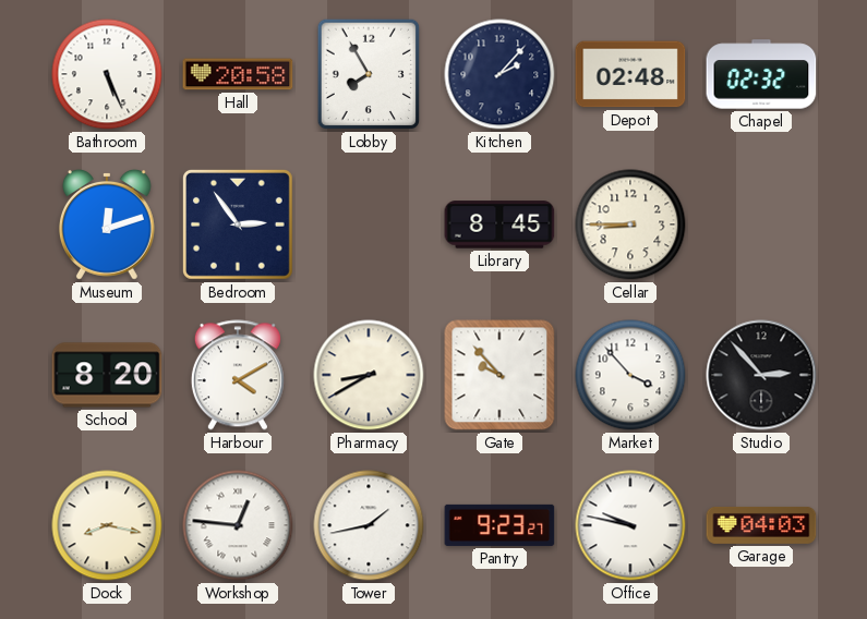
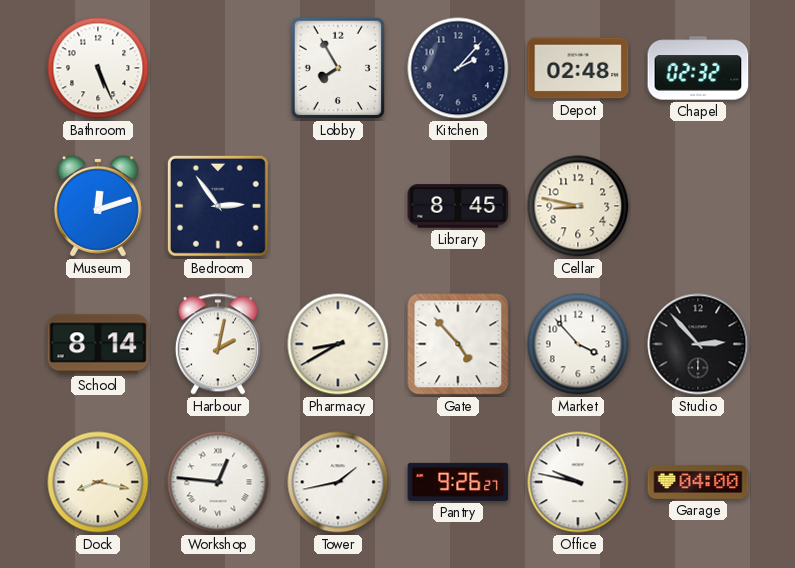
Hall: 20:58 -> none
Cellar: 8:45 -> 8:47
School: 8:20 -> 8:14
Harbour: 4:10 -> 2:02
Gate: 9:53 -> 4:53
Pantry: 9:23 -> 9:26
Garage: 04:03 -> 04:00
